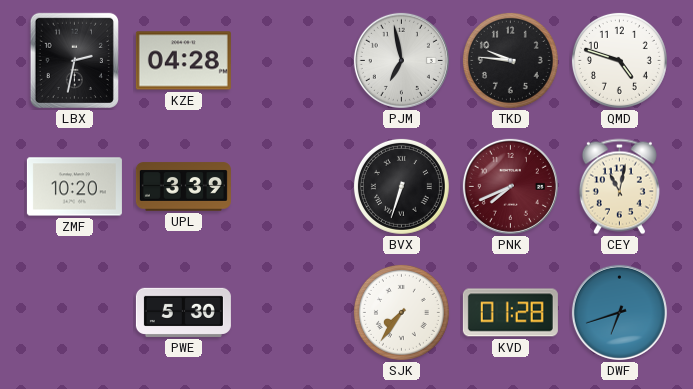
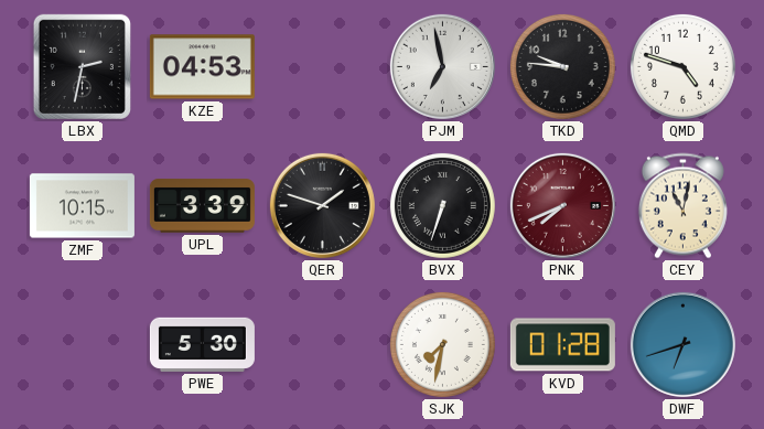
KZE: 04:28 -> 04:53
ZMF: 10:20 -> 10:15
QER: none -> 1:48
SJK: 7:36 -> 7:32
